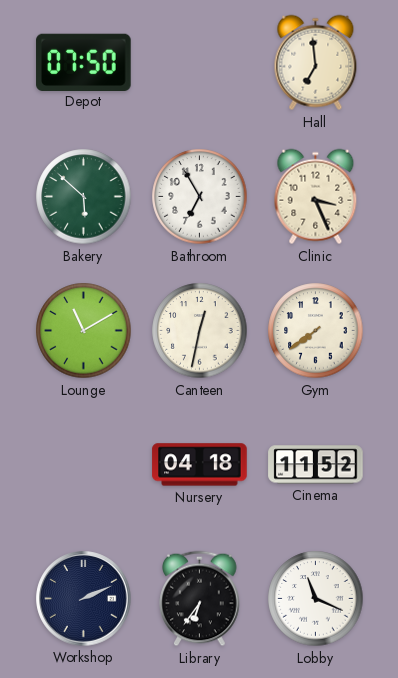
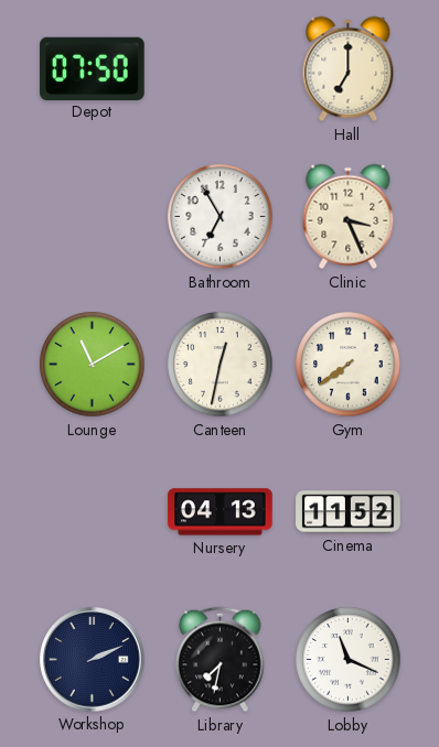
Hall: 6:59 -> 7:00
Bakery: 5:52 -> none
Nursery: 04:18 -> 04:13
Library: 6:36 -> 7:32
